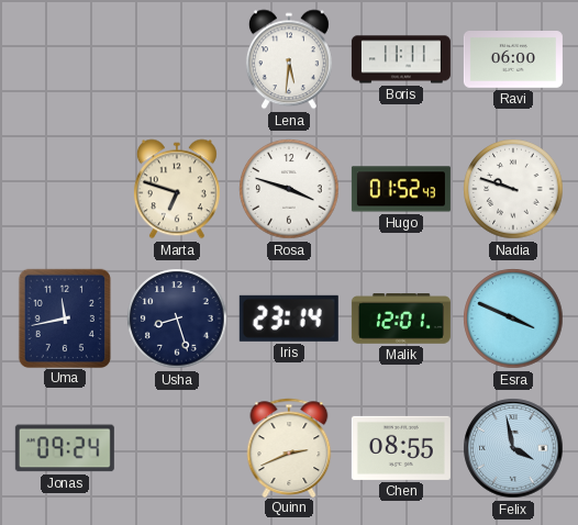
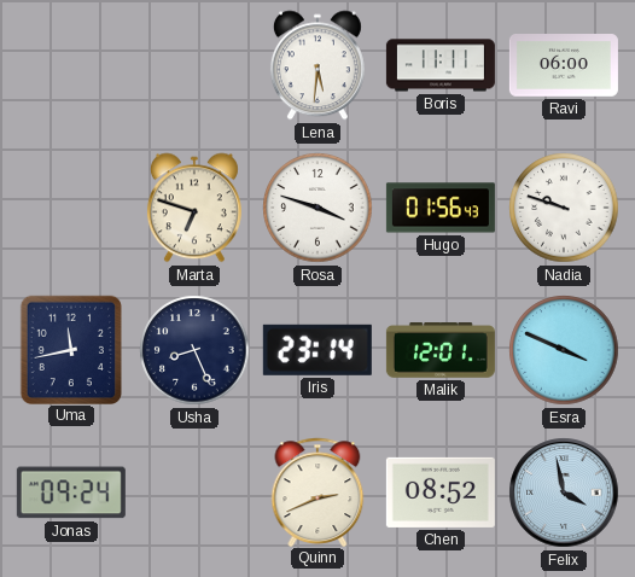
Hugo: 01:52 -> 01:56
Usha: 8:27 -> 8:26
Chen: 08:55 -> 08:52
